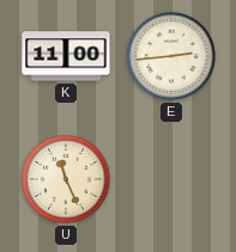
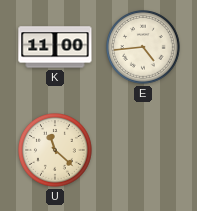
E: 2:44 -> 4:44
U: 11:26 -> 11:22
